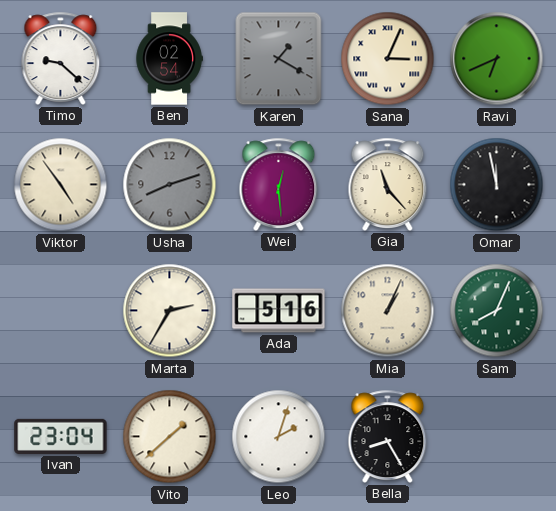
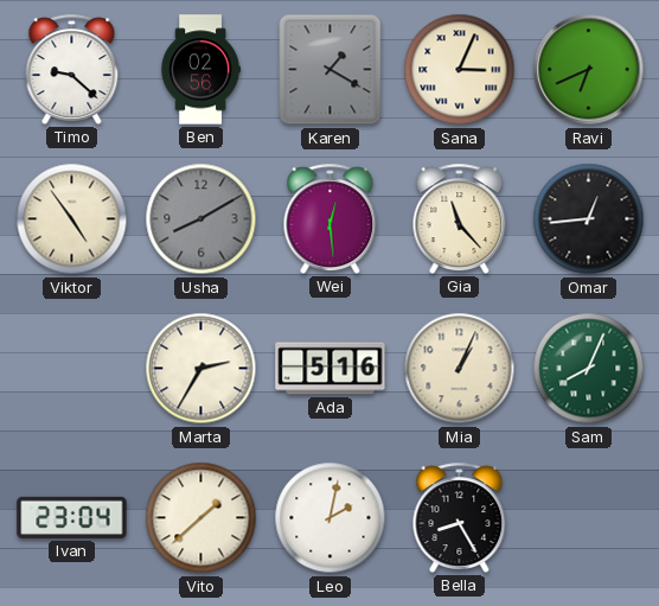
Ben: 02:54 -> 02:56
Usha: 8:12 -> 8:10
Omar: 11:58 -> 12:44
Leo: 2:03 -> 2:02
